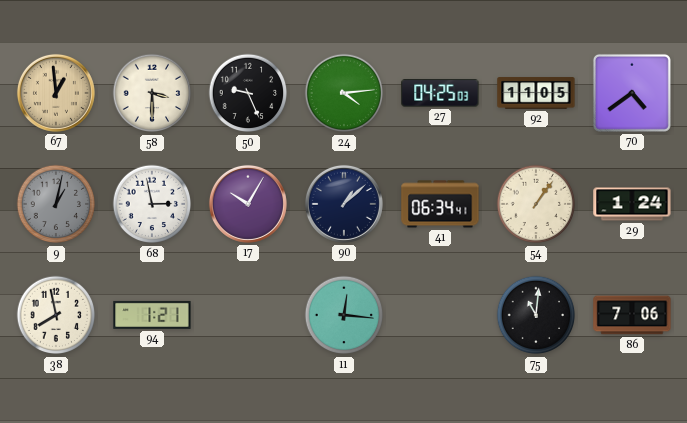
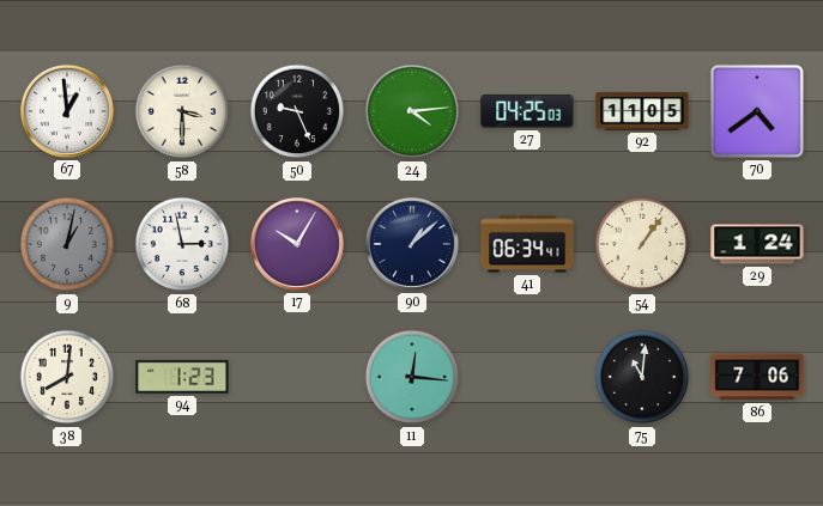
67 dial: champagne -> white
38: 7:58 -> 8:01
94: 1:21 -> 1:23
